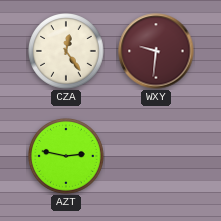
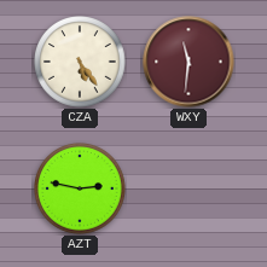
CZA: 12:24 -> 5:24
WXY: 9:31 -> 11:31
